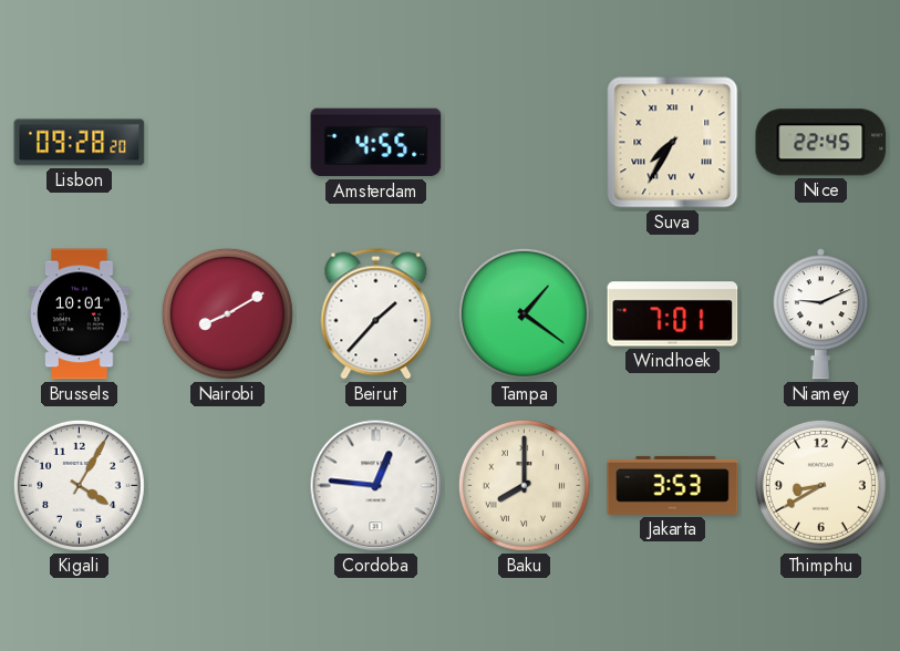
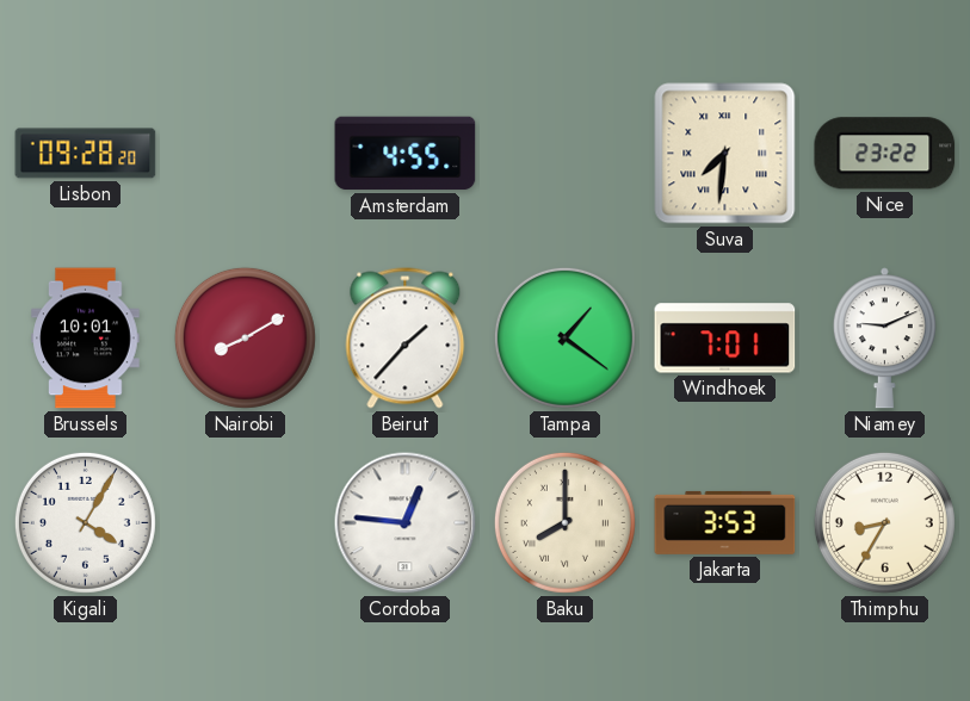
Suva: 7:35 -> 7:31
Nice: 22:45 -> 23:22
Thimphu: 8:40 -> 8:35
